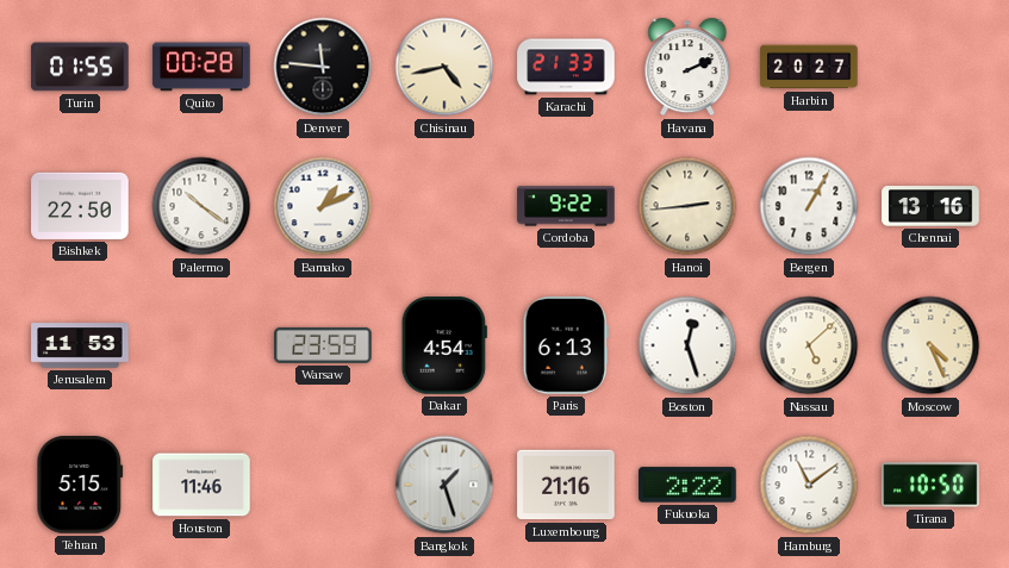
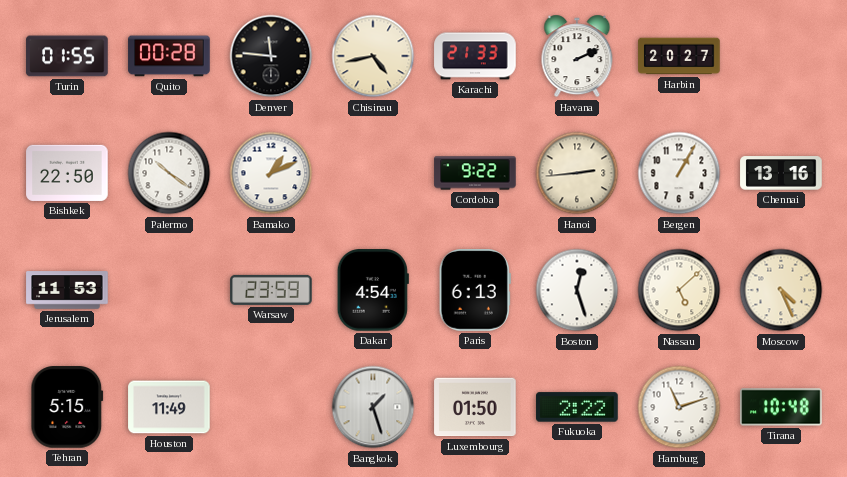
Houston: 11:46 -> 11:49
Luxembourg: 21:16 -> 01:50
Hamburg: 11:09 -> 11:12
Tirana: 10:50 -> 10:48
